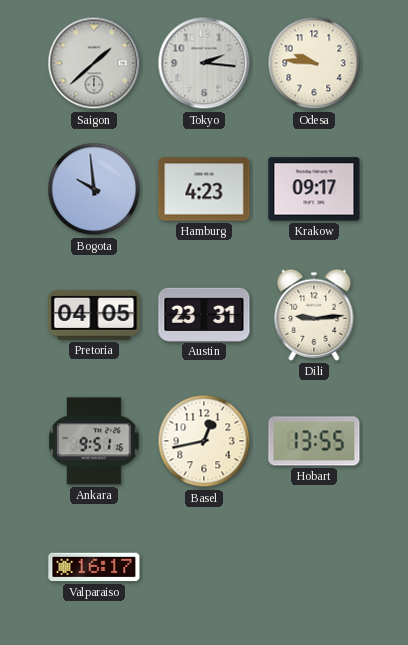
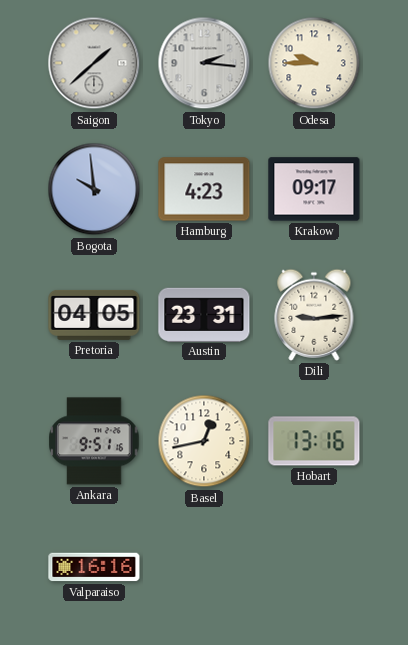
Odesa: 9:46 -> 9:45
Hobart: 13:55 -> 13:16
Valparaiso: 16:17 -> 16:16
